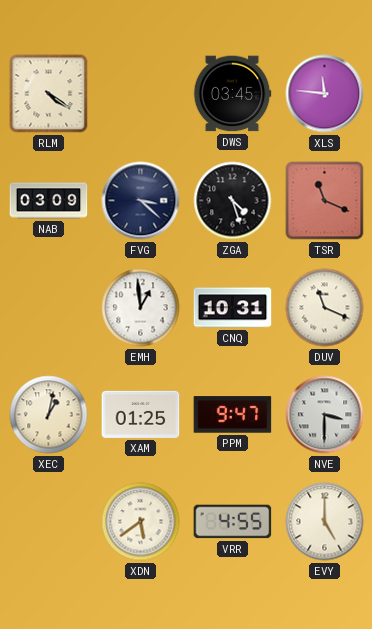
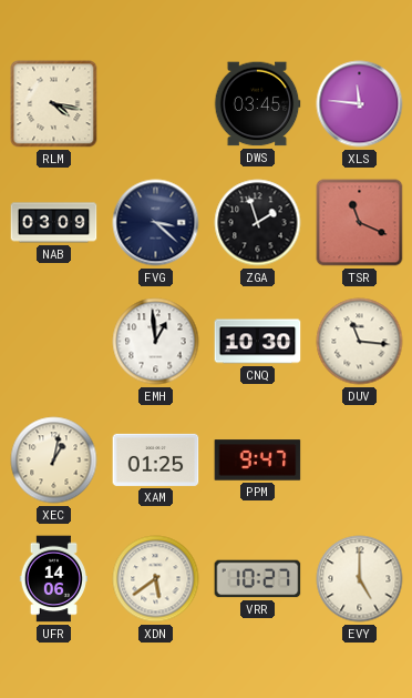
RLM: 4:21 -> 4:17
ZGA: 4:27 -> 1:57
CNQ: 10:31 -> 10:30
DUV: 11:19 -> 11:16
NVE: 3:30 -> none
UFR: none -> 14:06
VRR: 4:55 -> 10:27
